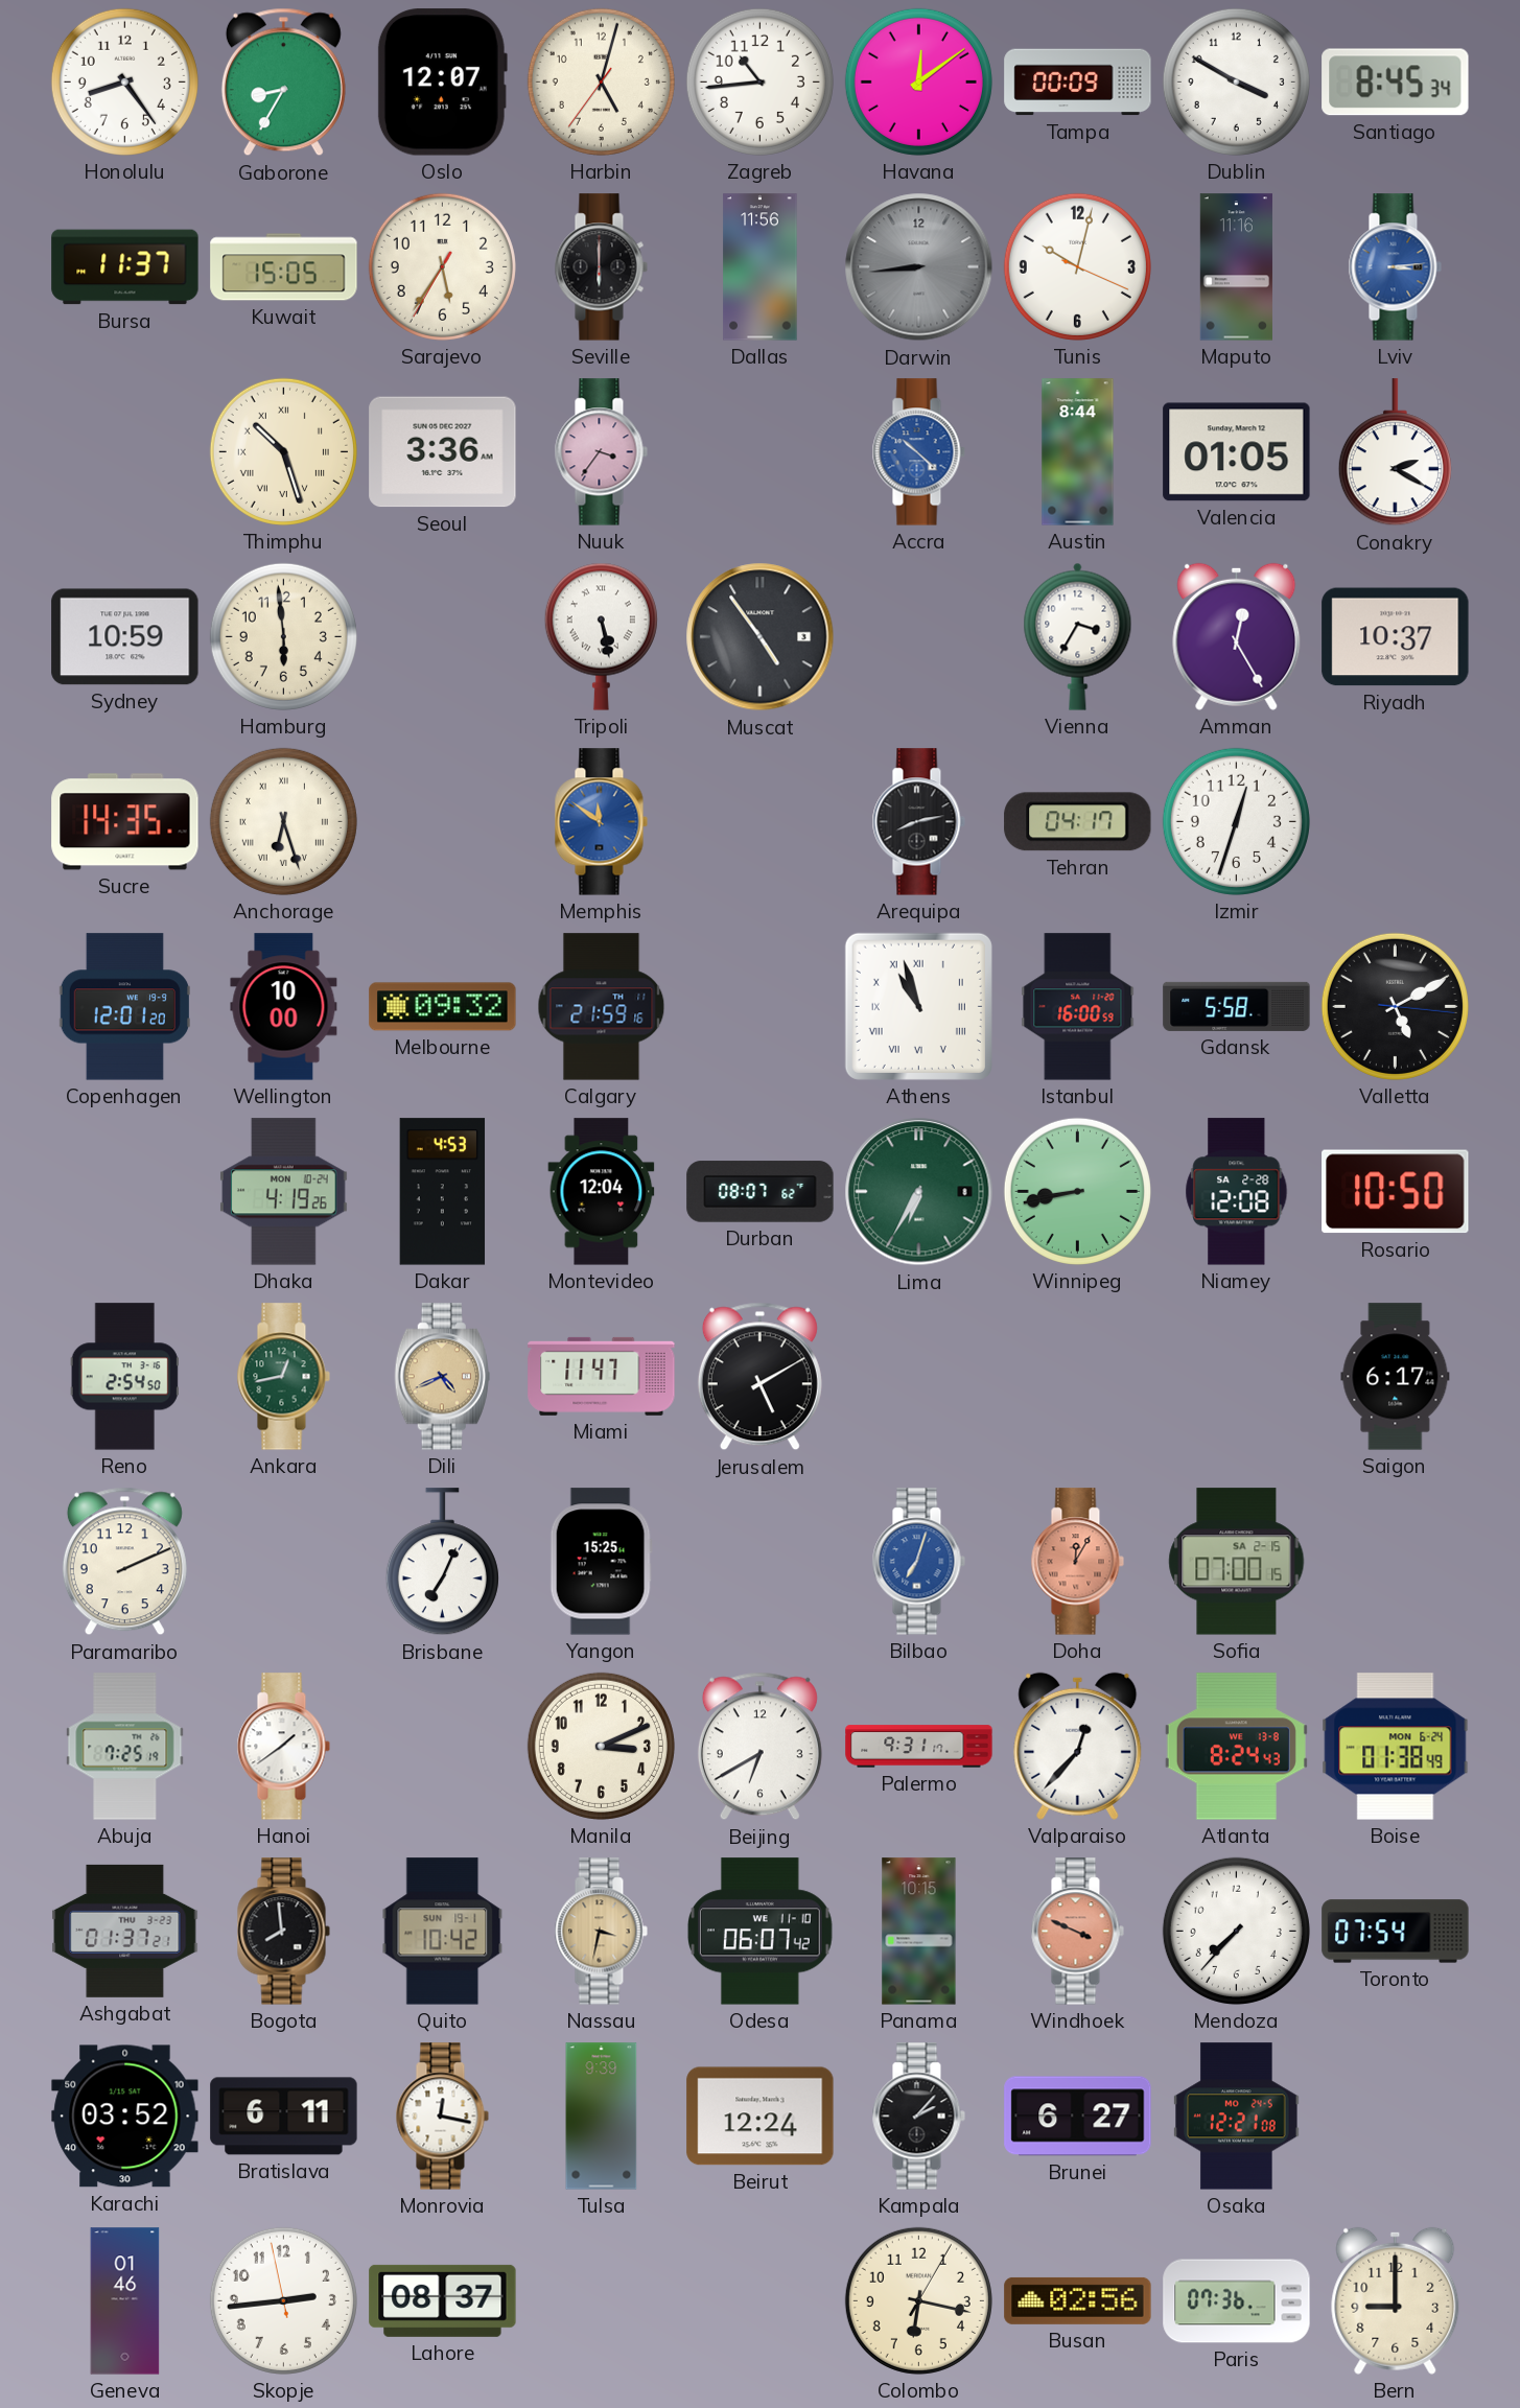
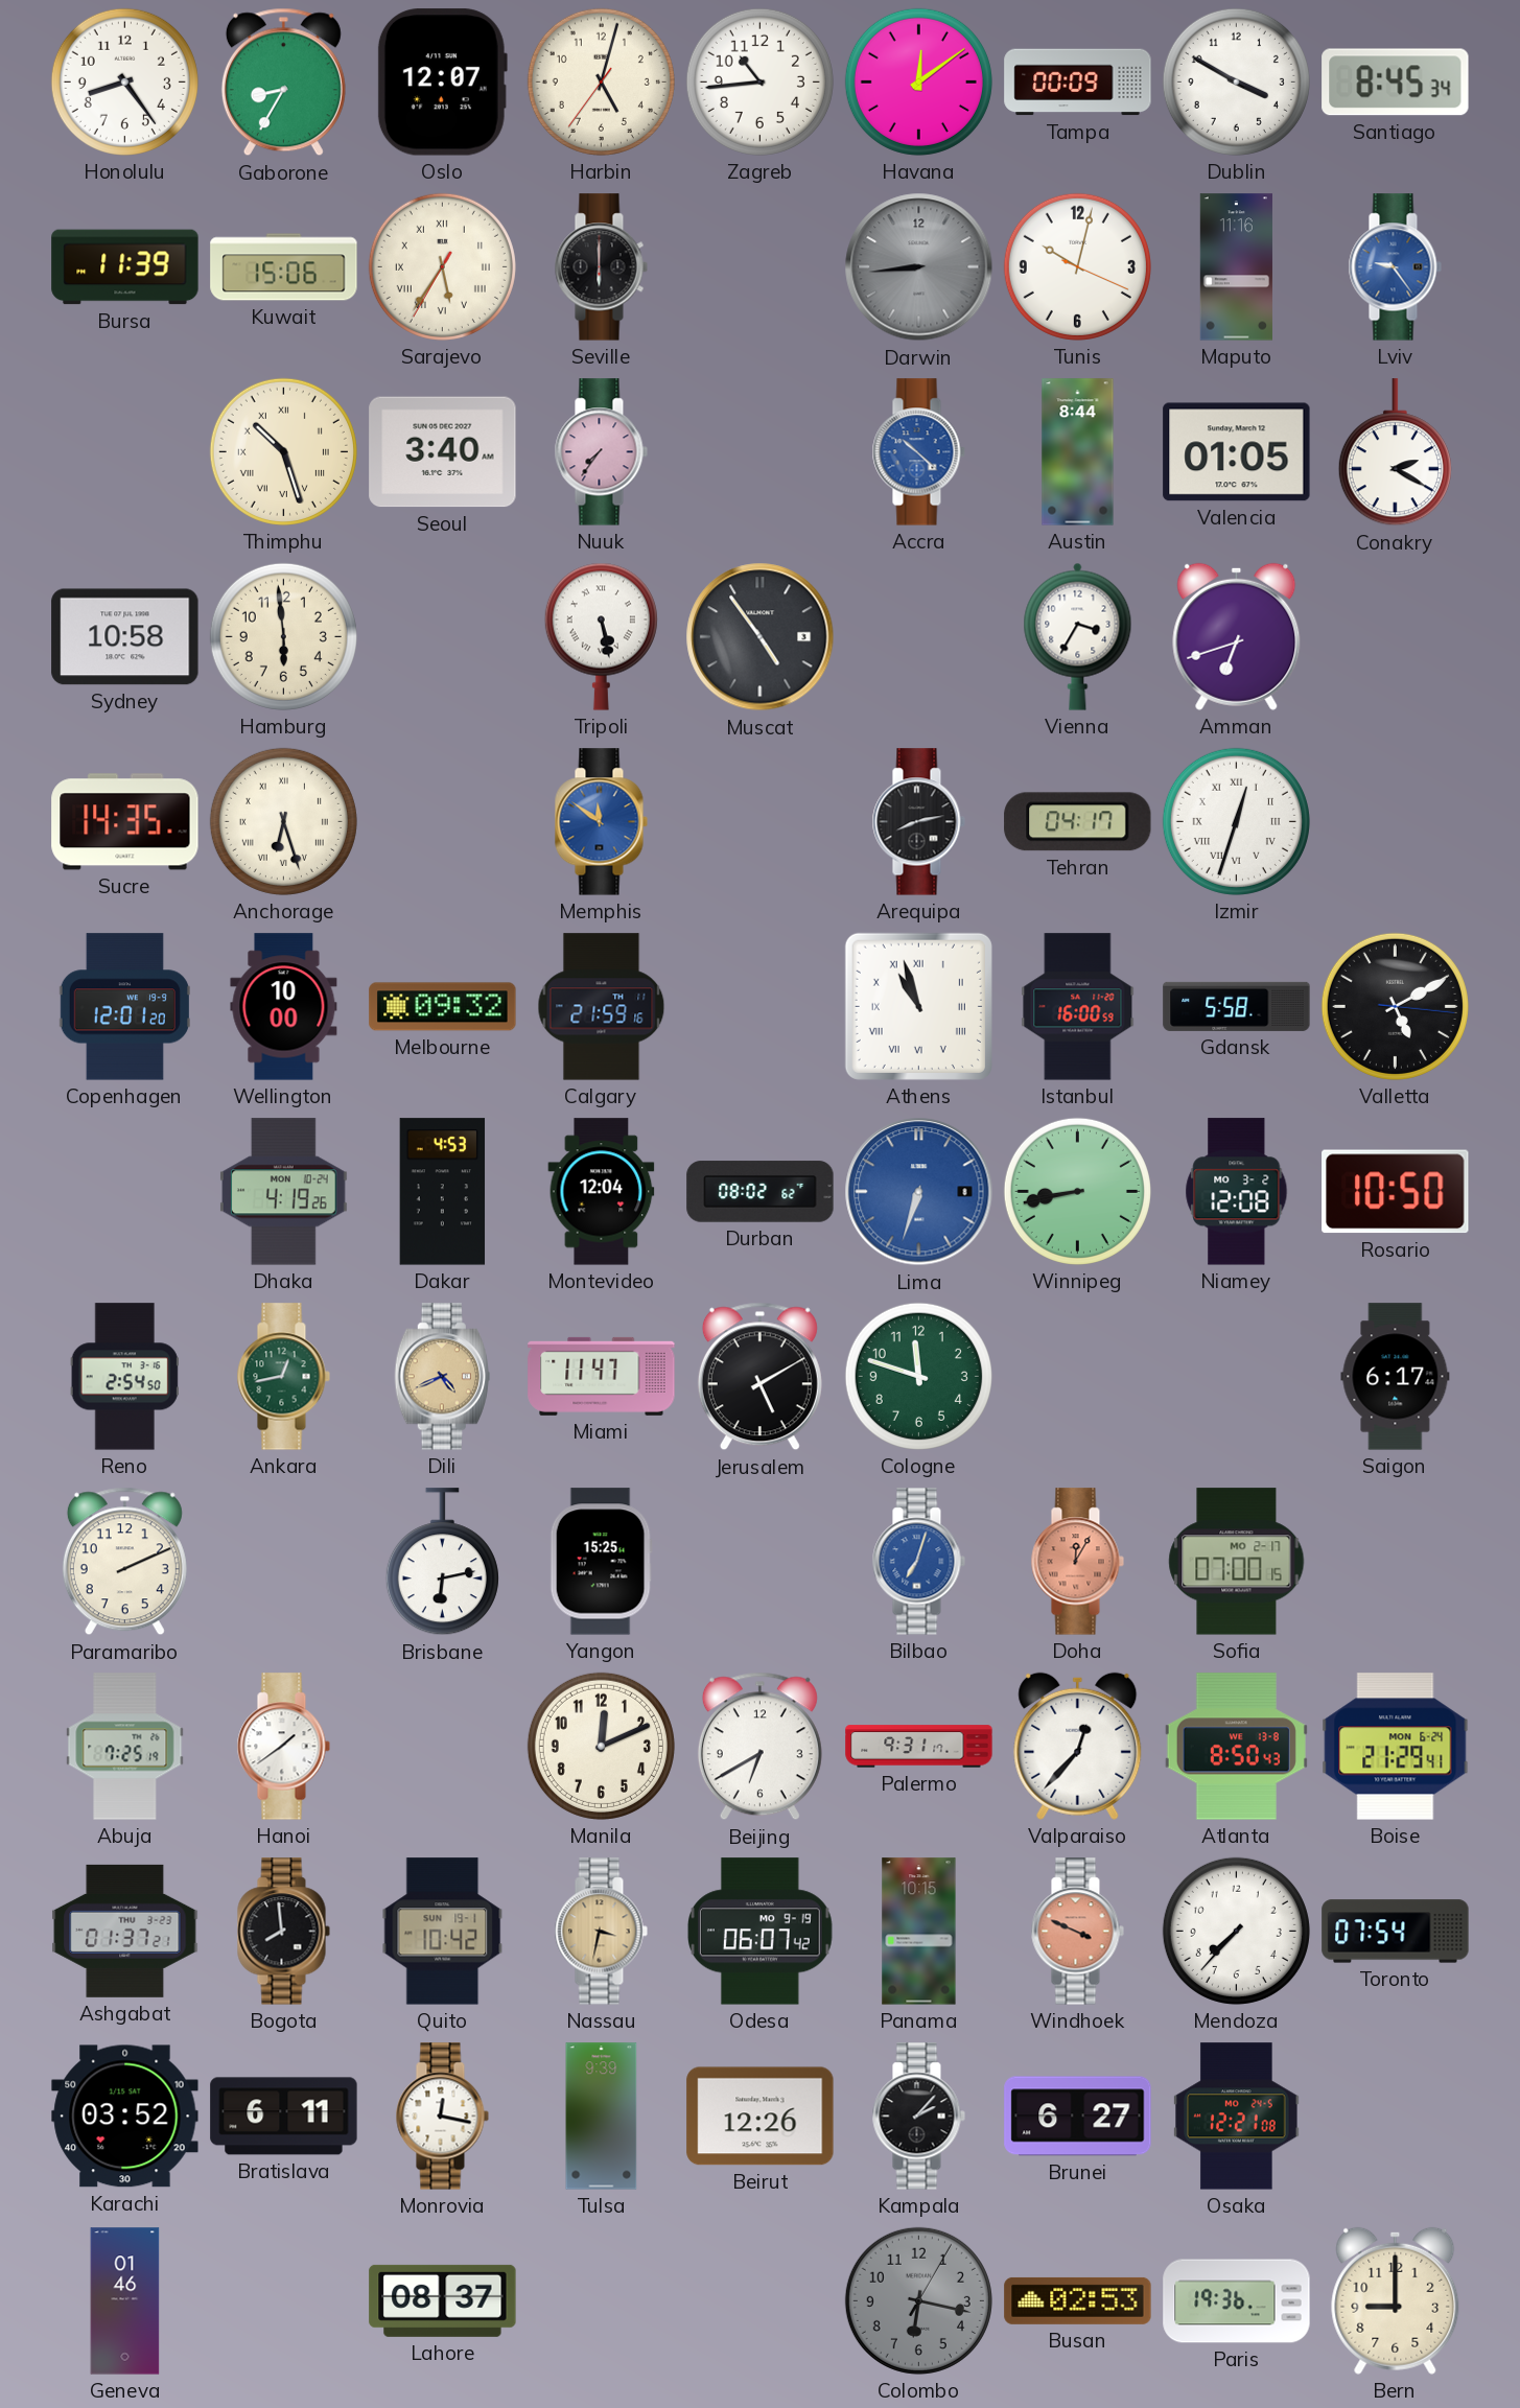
Bursa: 11:37 -> 11:39
Kuwait: 15:05 -> 15:06
Sarajevo numerals: Arabic -> Roman
Dallas: 11:56 -> none
Lviv: 3:14 -> 9:24
Seoul: 3:36 -> 3:40
Nuuk: 3:36 -> 7:36
Sydney: 10:59 -> 10:58
Amman: 12:25 -> 6:42
Riyadh: 10:37 -> none
Izmir numerals: Arabic -> Roman
Durban: 08:07 -> 08:02
Lima: 6:35 -> 6:33
Lima dial: green -> blue
Niamey date: SA 2-28 -> MO 3-2
Cologne: none -> 11:48
Brisbane: 7:04 -> 6:13
Sofia date: SA 2-15 -> MO 2-17
Manila: 3:11 -> 12:11
Atlanta: 8:24 -> 8:50
Boise: 01:38 -> 21:29
Odesa date: WE 11-10 -> MO 9-19
Beirut: 12:24 -> 12:26
Skopje: 2:43 -> none
Colombo dial: cream -> grey
Busan: 02:56 -> 02:53
Paris: 07:36 -> 19:36
